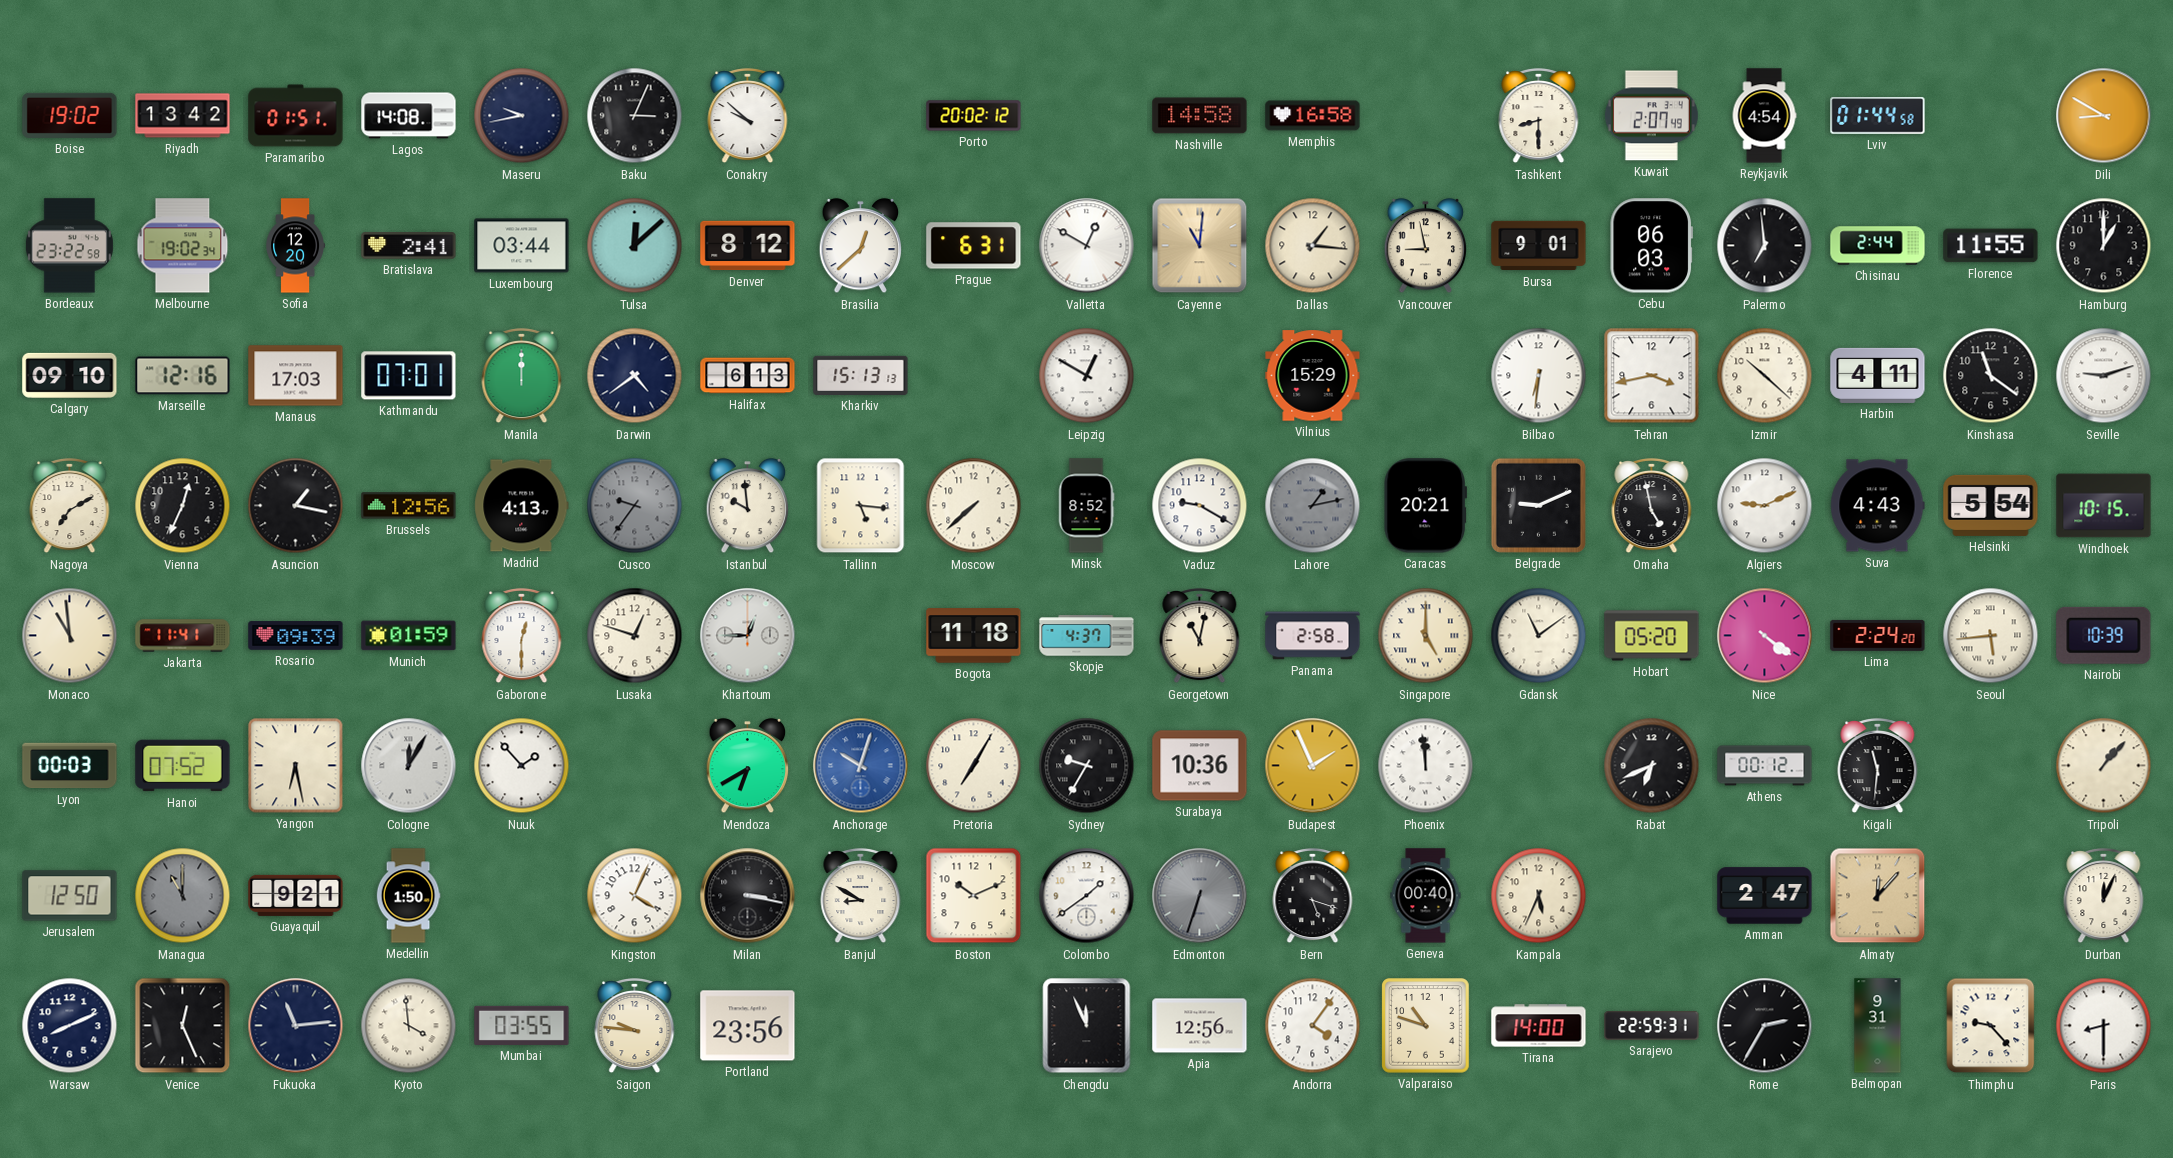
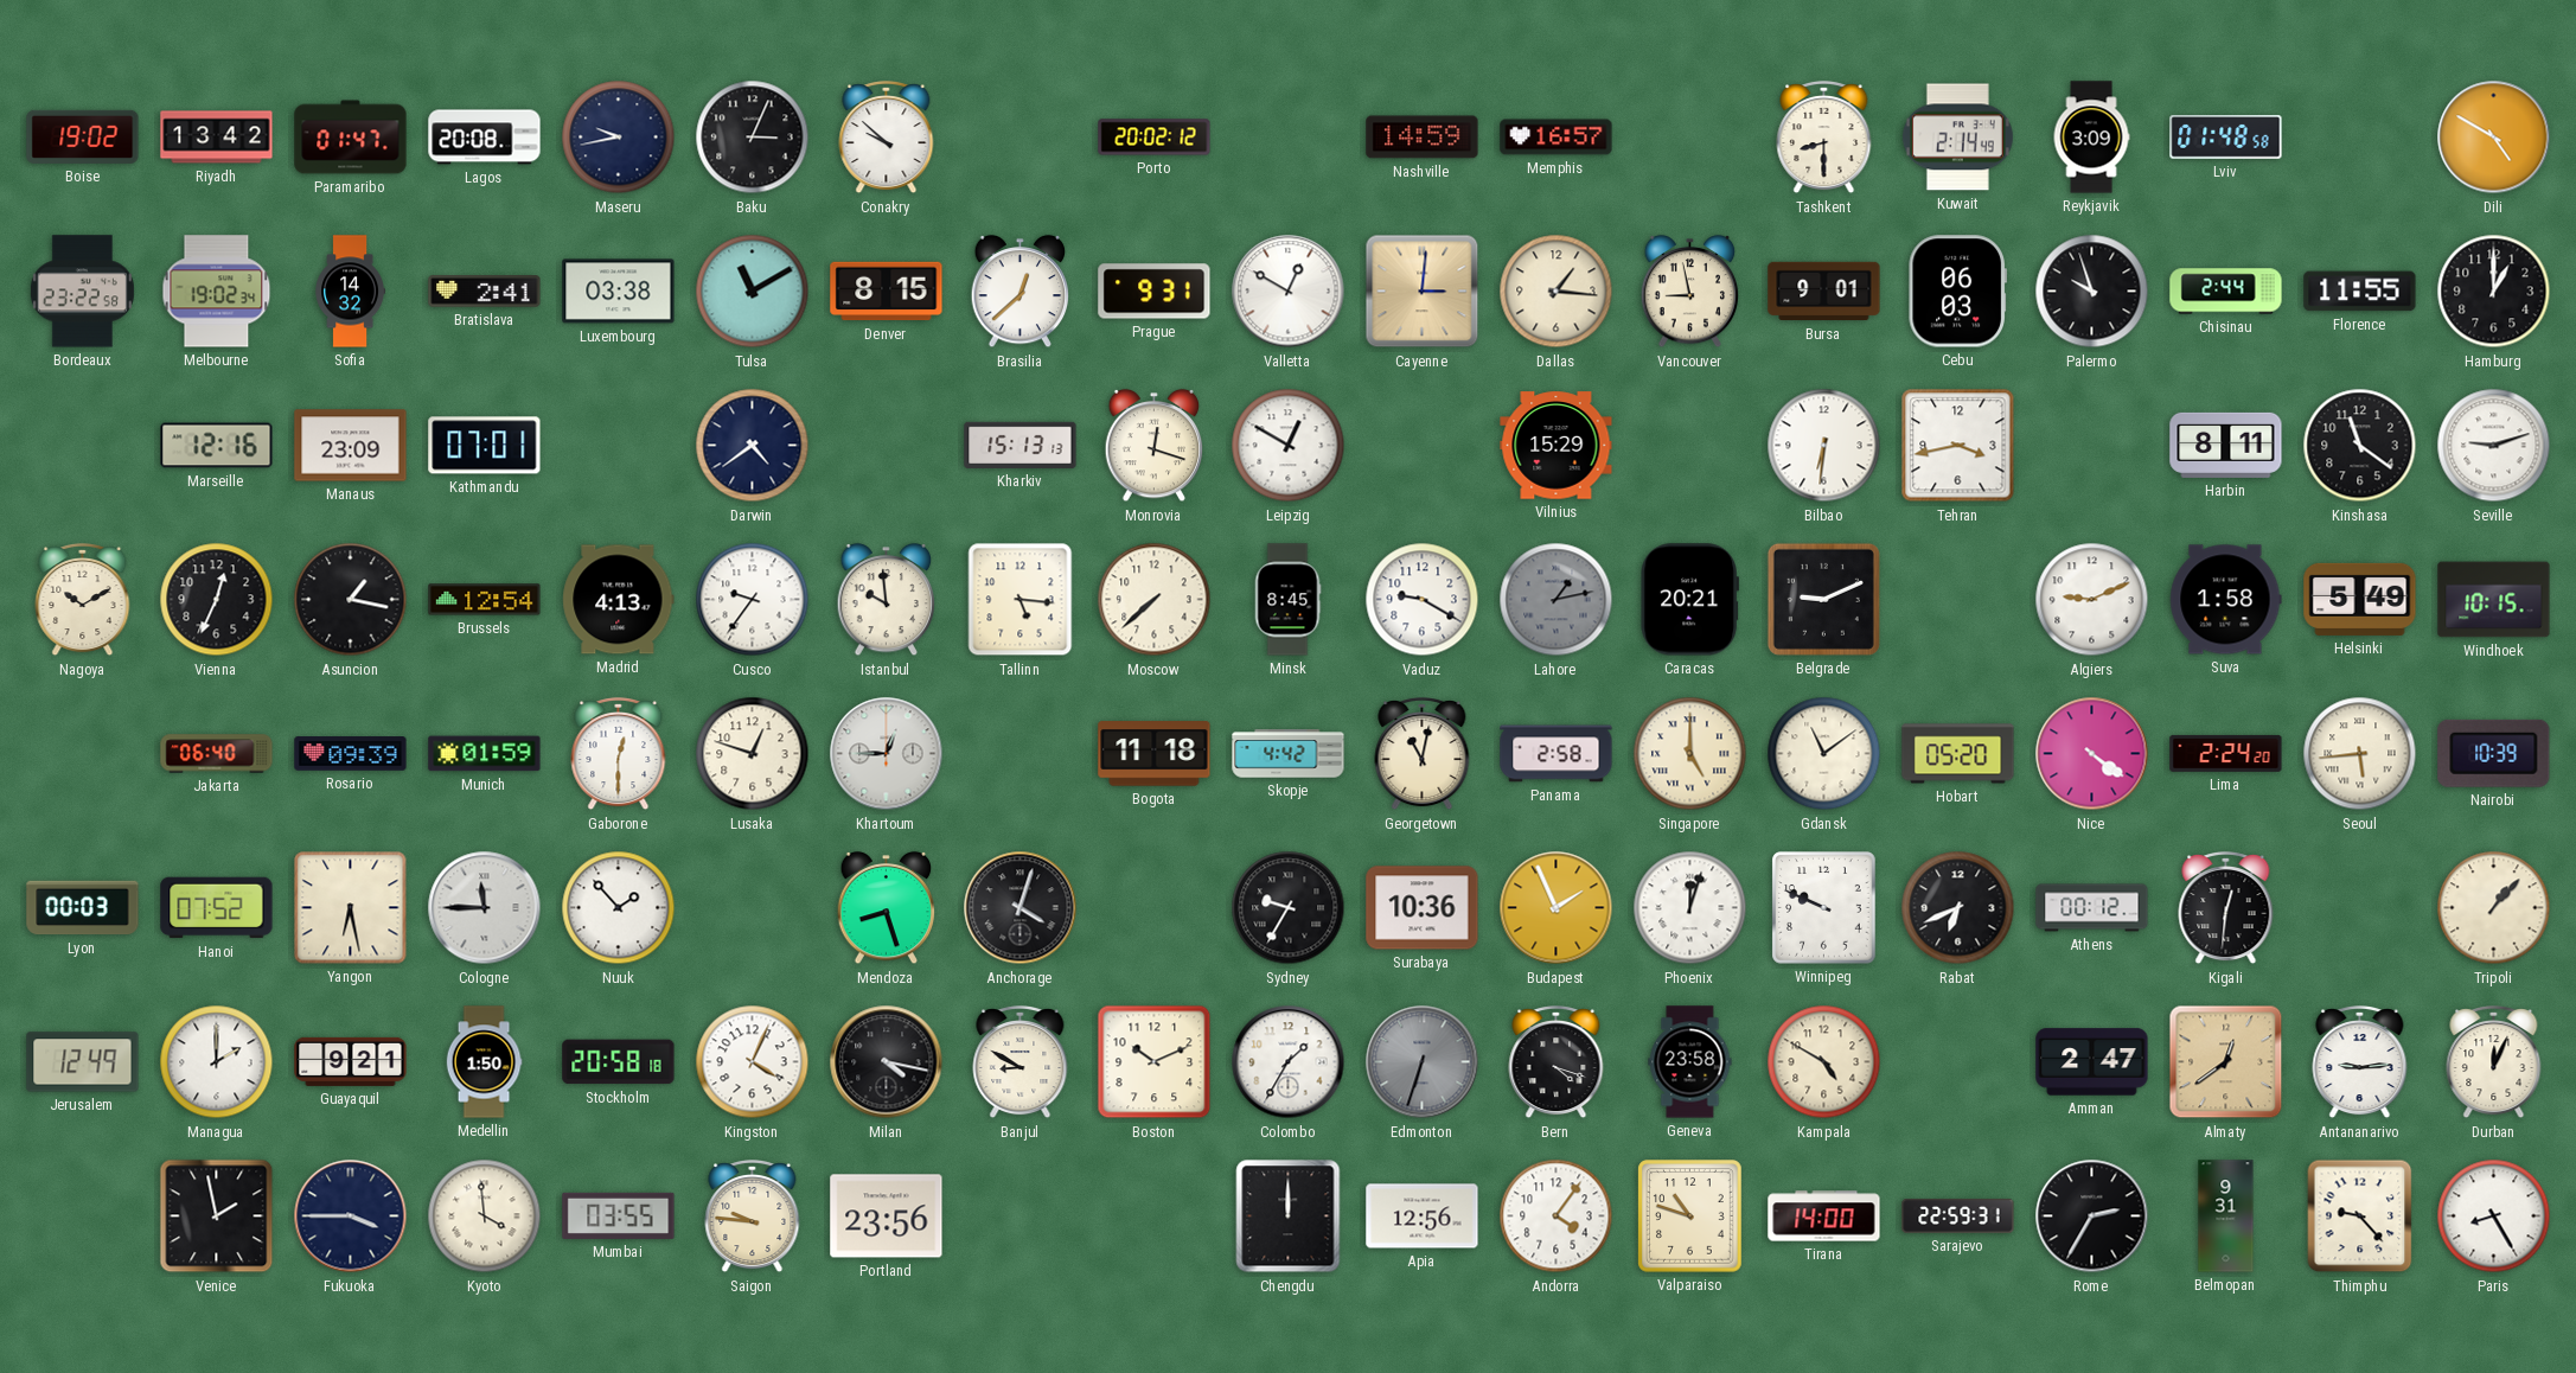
Paramaribo: 01:51 -> 01:47
Lagos: 14:08 -> 20:08
Nashville: 14:58 -> 14:59
Memphis: 16:58 -> 16:57
Kuwait: 2:07 -> 2:14
Reykjavik: 4:54 -> 3:09
Lviv: 01:44 -> 01:48
Dili: 8:50 -> 4:50
Sofia: 12:20 -> 14:32
Luxembourg: 03:44 -> 03:38
Tulsa: 12:08 -> 11:10
Denver: 8:12 -> 8:15
Prague: 6:31 -> 9:31
Cayenne: 11:01 -> 3:01
Palermo: 6:59 -> 9:57
Calgary: 09:10 -> none
Manaus: 17:03 -> 23:09
Manila: 12:00 -> none
Halifax: 6:13 -> none
Monrovia: none -> 12:18
Izmir: 10:22 -> none
Harbin: 4:11 -> 8:11
Nagoya: 7:10 -> 10:10
Brussels: 12:56 -> 12:54
Cusco dial: grey -> white
Minsk: 8:52 -> 8:45
Omaha: 4:58 -> none
Suva: 4:43 -> 1:58
Helsinki: 5:54 -> 5:49
Monaco: 10:59 -> none
Jakarta: 11:41 -> 06:40
Skopje: 4:37 -> 4:42
Cologne: 12:05 -> 11:45
Mendoza: 6:40 -> 8:27
Anchorage: 10:03 -> 4:03
Anchorage dial: blue -> black
Pretoria: 7:05 -> none
Phoenix: 11:59 -> 12:03
Winnipeg: none -> 9:49
Kigali: 11:31 -> 12:31
Jerusalem: 12:50 -> 12:49
Managua: 11:00 -> 2:00
Managua dial: grey -> white
Stockholm: none -> 20:58
Milan: 3:17 -> 4:17
Colombo: 1:39 -> 1:35
Bern: 5:18 -> 4:18
Geneva: 00:40 -> 23:58
Kampala: 5:34 -> 4:50
Almaty: 12:07 -> 12:39
Antananarivo: none -> 9:14
Warsaw: 8:11 -> none
Venice: 12:26 -> 1:58
Fukuoka: 11:14 -> 3:45
Chengdu: 11:56 -> 12:00
Paris: 8:30 -> 8:25
